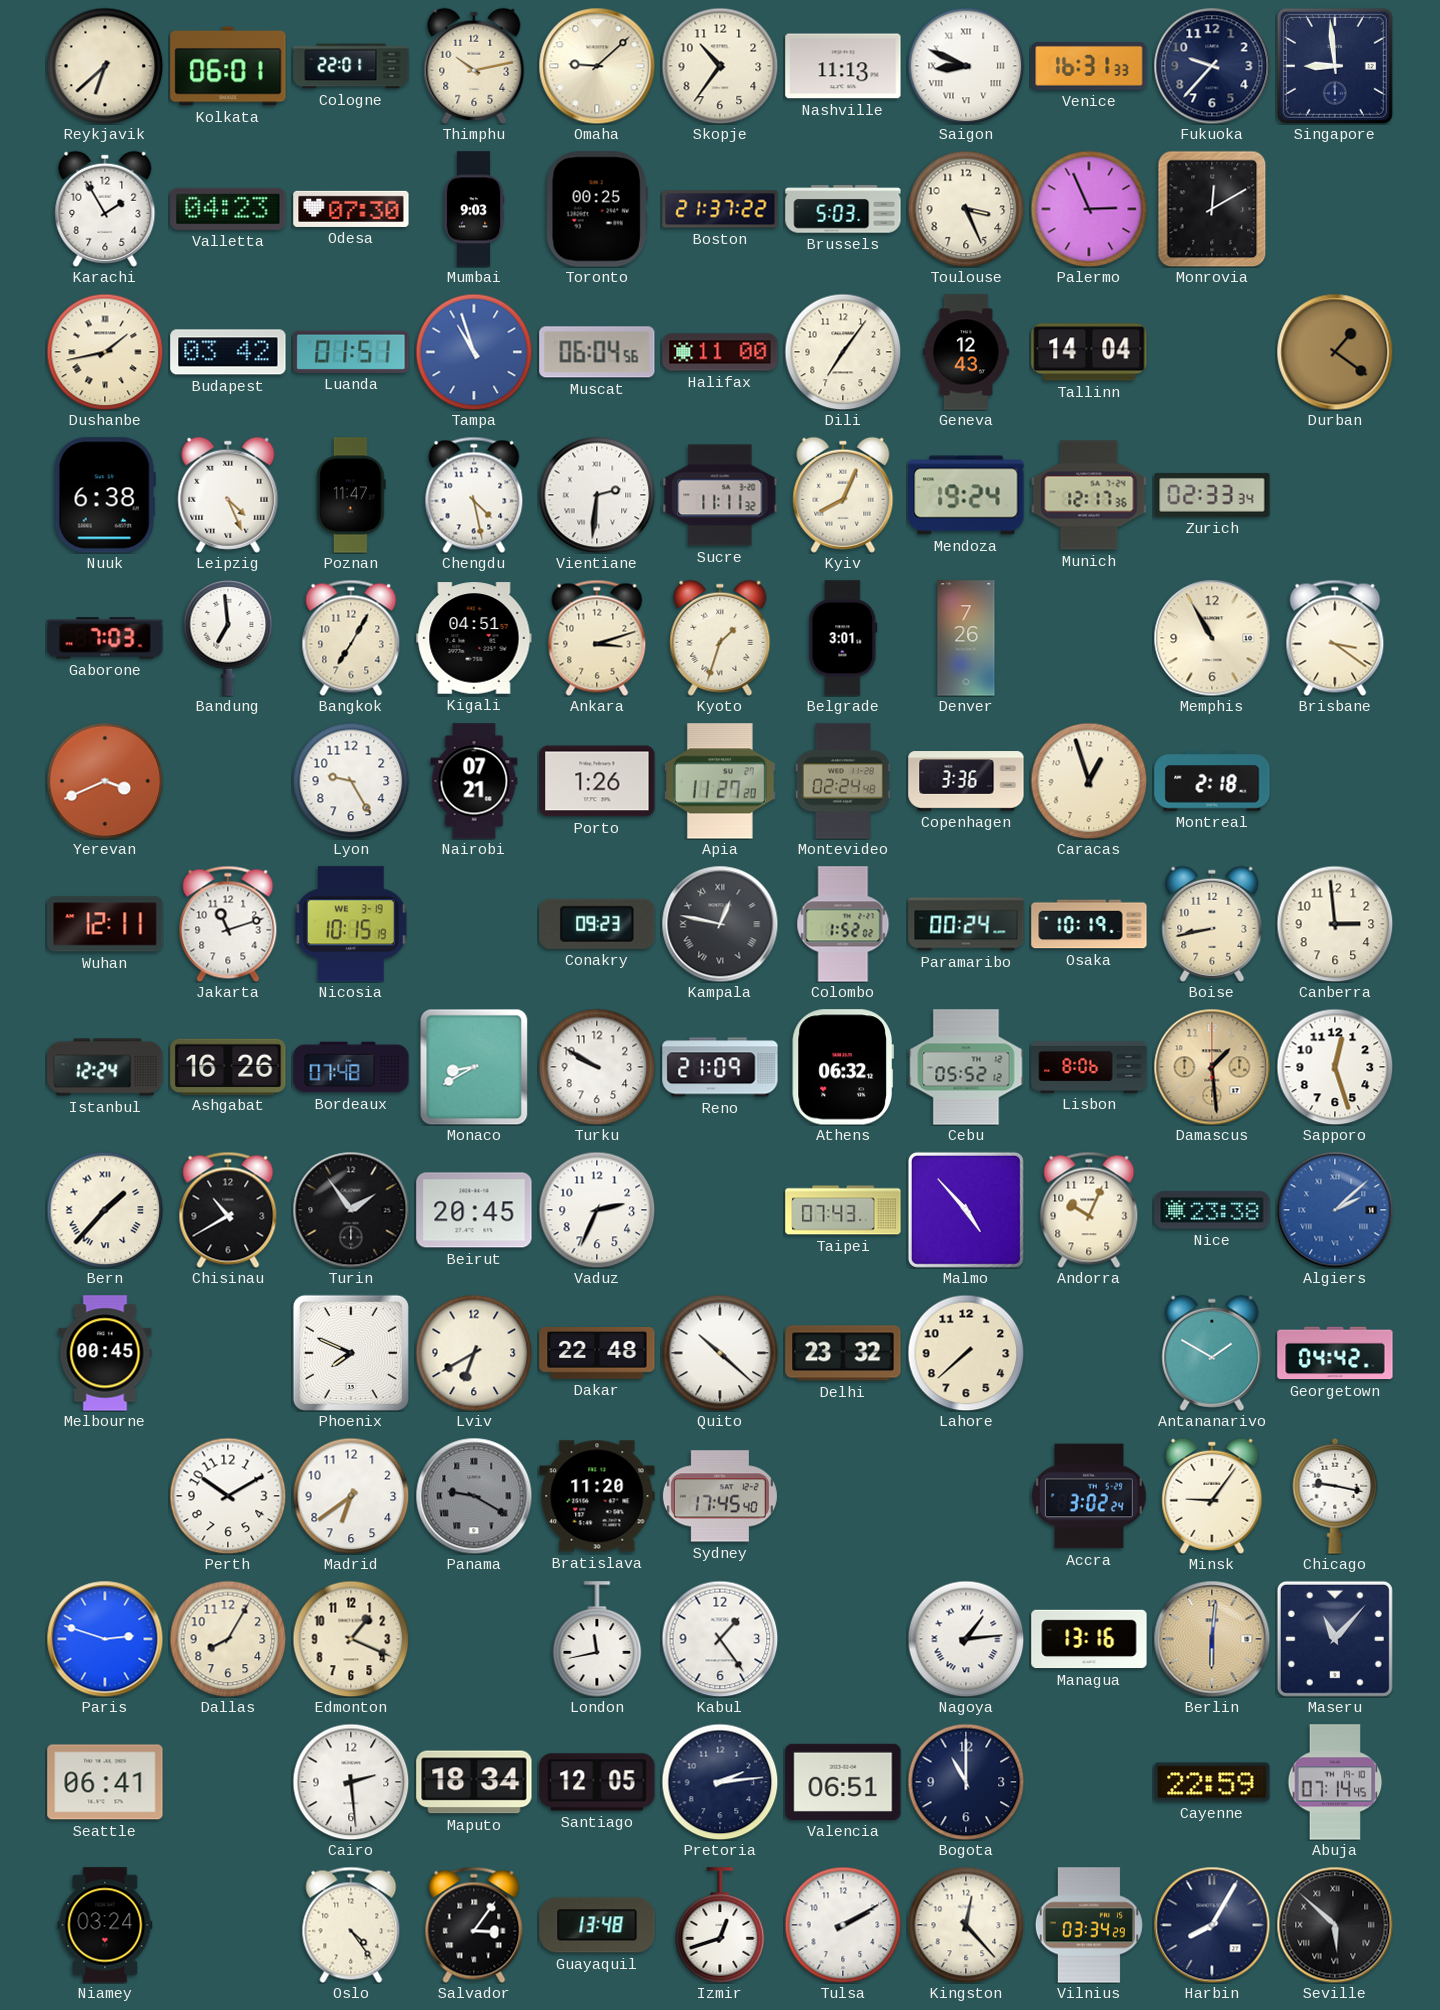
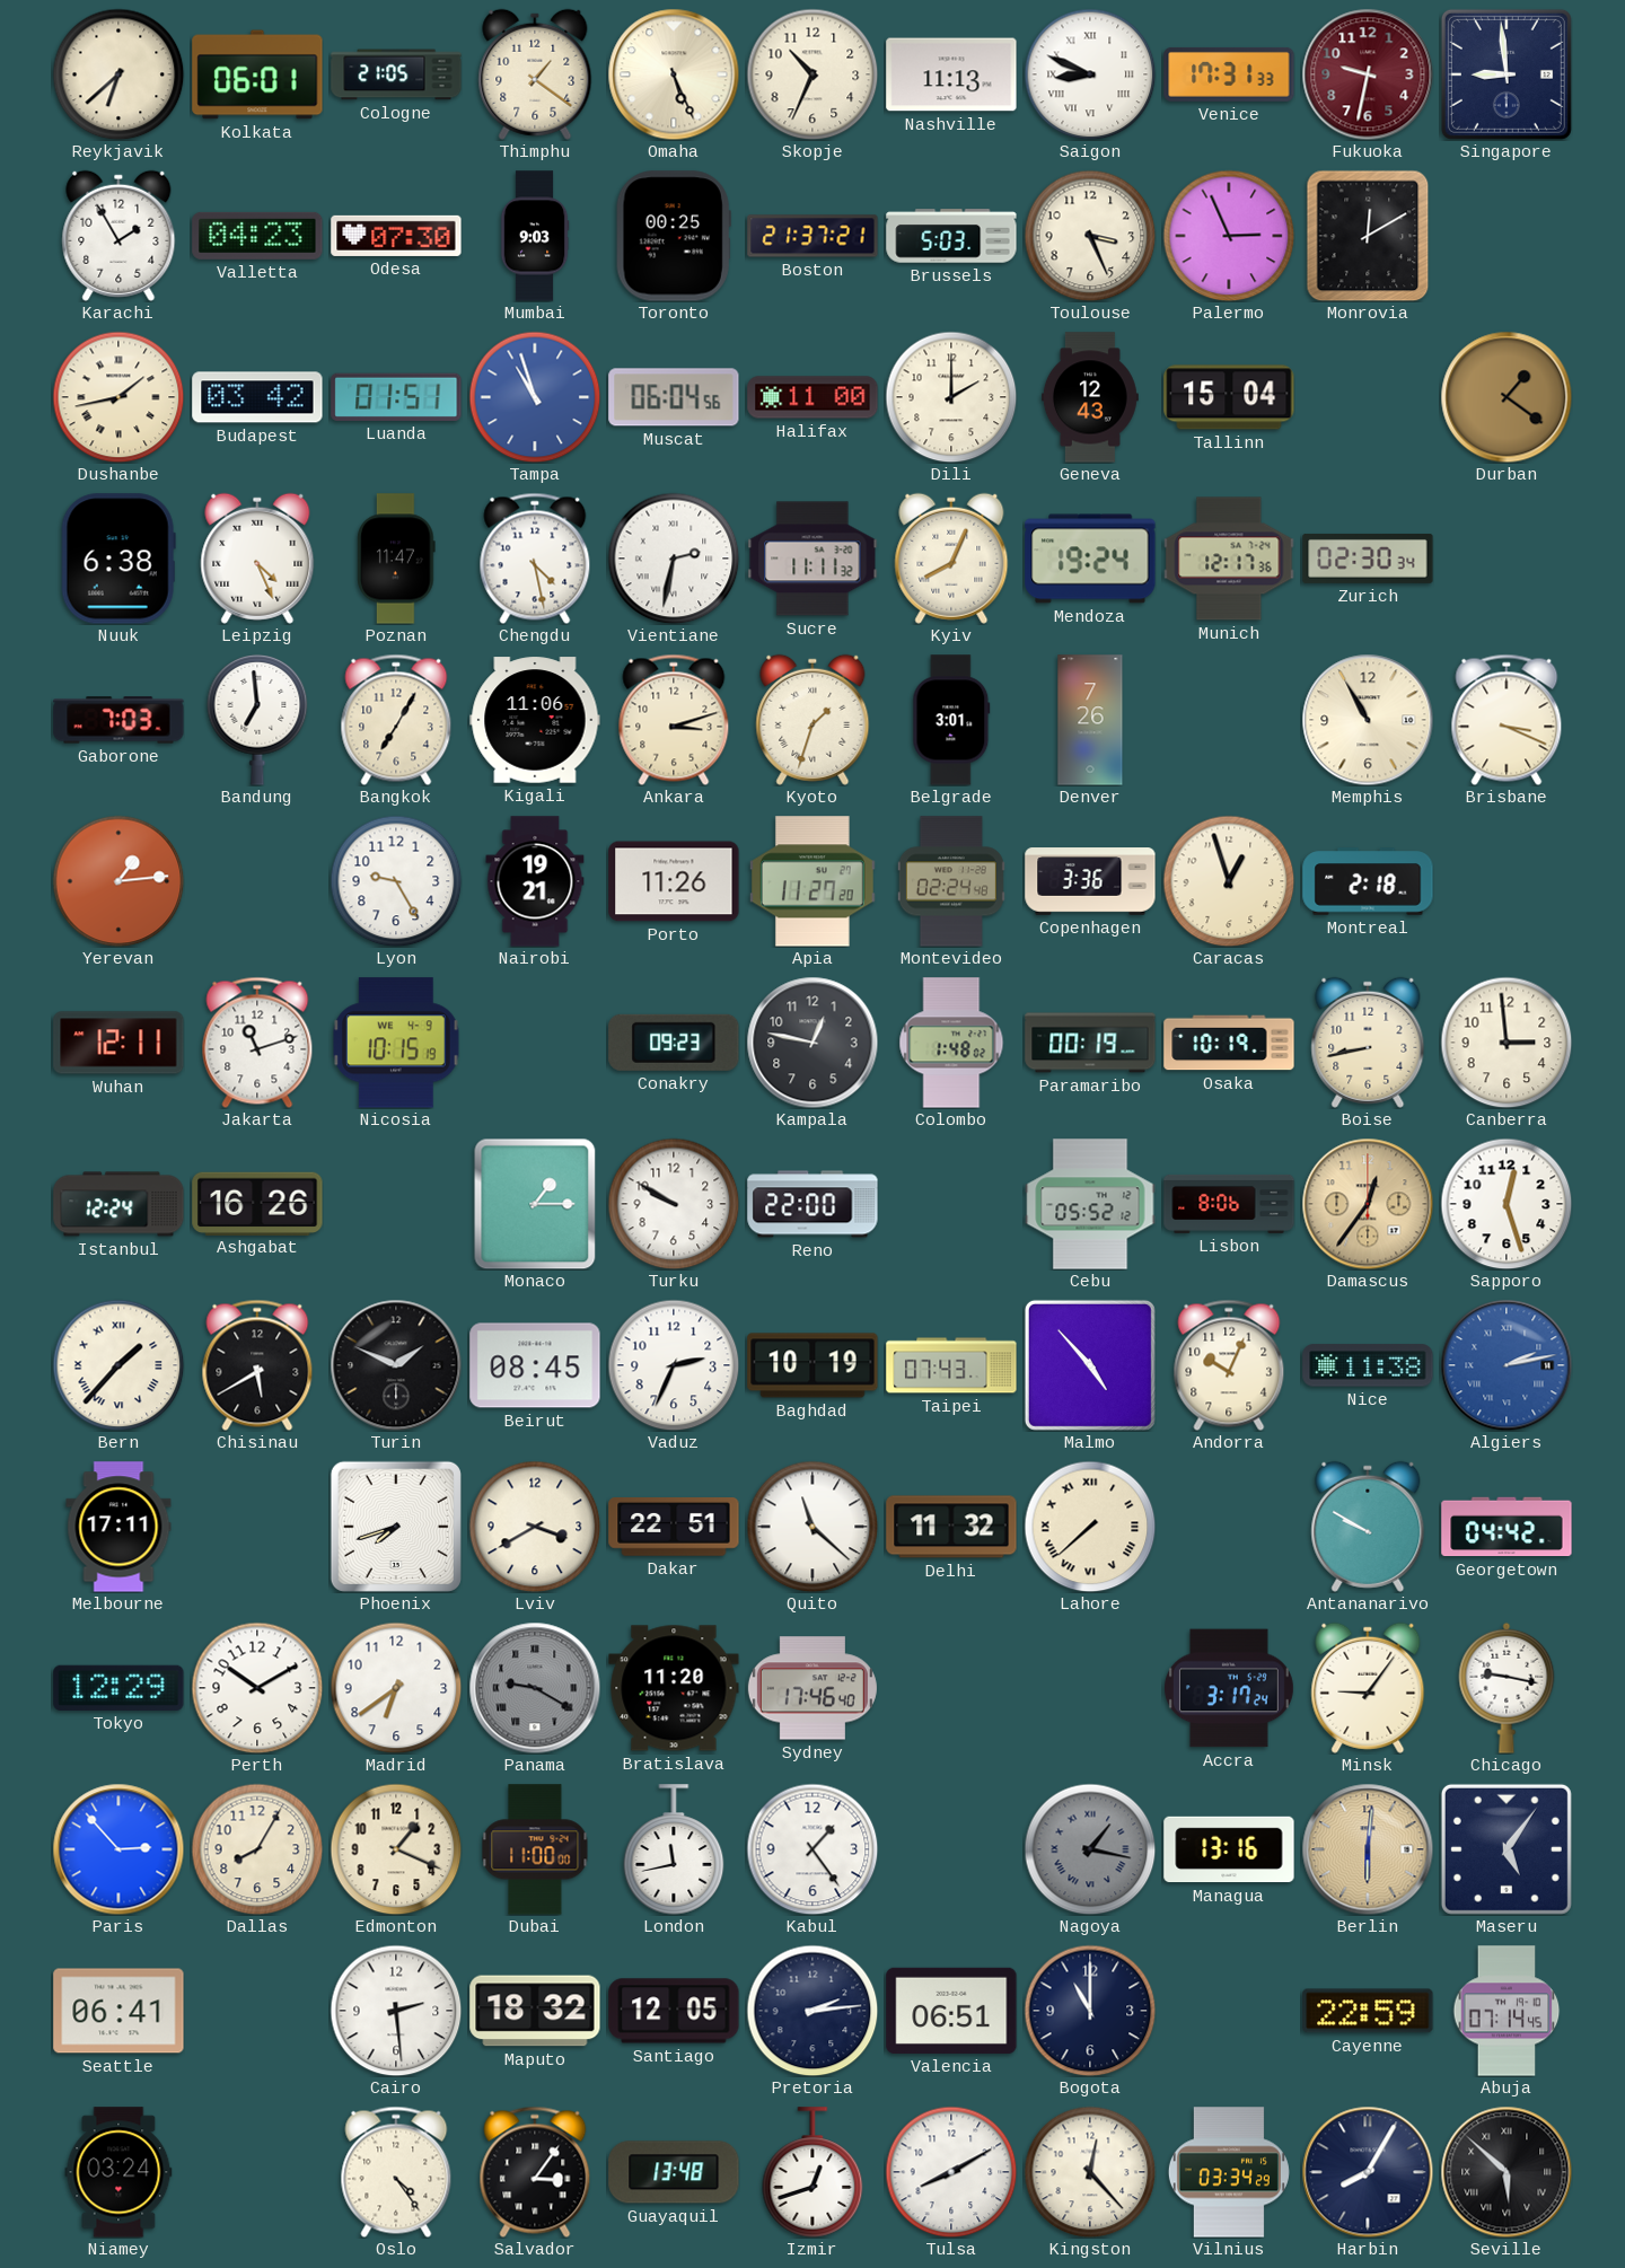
Cologne: 22:01 -> 21:05
Thimphu: 10:13 -> 1:21
Omaha: 9:08 -> 5:26
Skopje: 10:36 -> 10:34
Venice: 16:31 -> 17:31
Fukuoka: 9:37 -> 9:32
Fukuoka dial: navy -> burgundy
Boston: 21:37:22 -> 21:37:21
Dili: 7:06 -> 2:00
Tallinn: 14:04 -> 15:04
Vientiane: 2:31 -> 2:32
Zurich: 02:33 -> 02:30
Kigali: 04:51 -> 11:06
Brisbane: 3:21 -> 3:19
Yerevan: 3:41 -> 1:14
Nairobi: 07:21 -> 19:21
Porto: 1:26 -> 11:26
Nicosia date: WE 3-19 -> WE 4-9
Kampala numerals: Roman -> Arabic
Colombo: 1:52 -> 1:48
Paramaribo: 00:24 -> 00:19
Bordeaux: 07:48 -> none
Monaco: 8:40 -> 1:15
Reno: 21:09 -> 22:00
Athens: 06:32 -> none
Damascus: 1:29 -> 12:36
Chisinau: 10:40 -> 5:40
Turin: 1:54 -> 1:49
Beirut: 20:45 -> 08:45
Baghdad: none -> 10:19
Nice: 23:38 -> 11:38
Algiers: 2:08 -> 2:13
Melbourne: 00:45 -> 17:11
Phoenix: 7:49 -> 7:42
Lviv: 6:40 -> 3:40
Dakar: 22:48 -> 22:51
Quito: 10:22 -> 11:22
Delhi: 23:32 -> 11:32
Lahore numerals: Arabic -> Roman
Antananarivo: 1:50 -> 9:50
Tokyo: none -> 12:29
Sydney: 17:45 -> 17:46
Accra: 3:02 -> 3:17
Paris: 2:48 -> 2:53
Dubai: none -> 11:00
Nagoya: 1:14 -> 1:17
Nagoya dial: white -> grey
Maseru: 11:07 -> 5:06
Maputo: 18:34 -> 18:32
Tulsa: 2:10 -> 8:10
